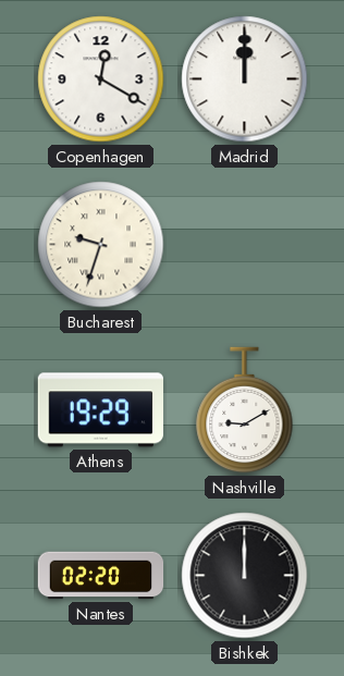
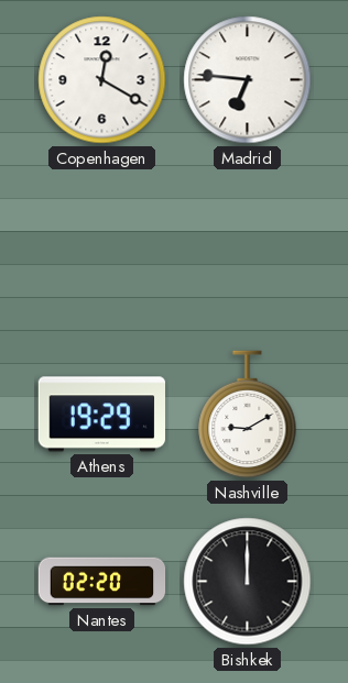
Madrid: 12:00 -> 6:46
Bucharest: 9:33 -> none
